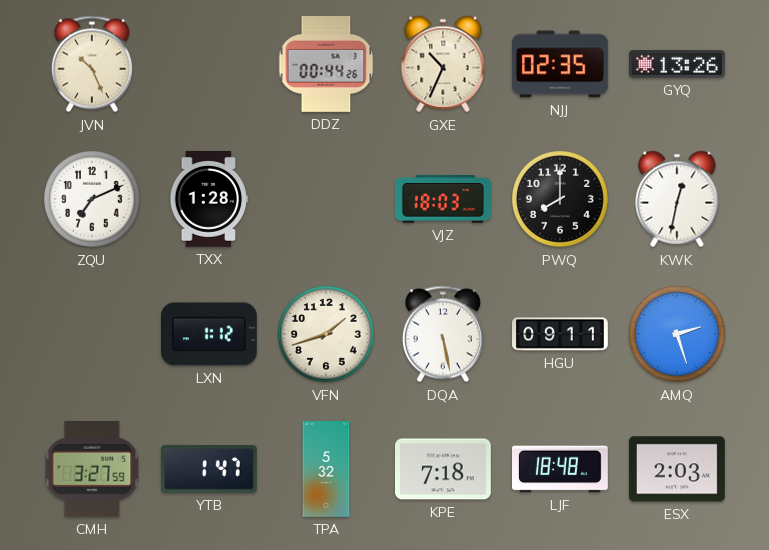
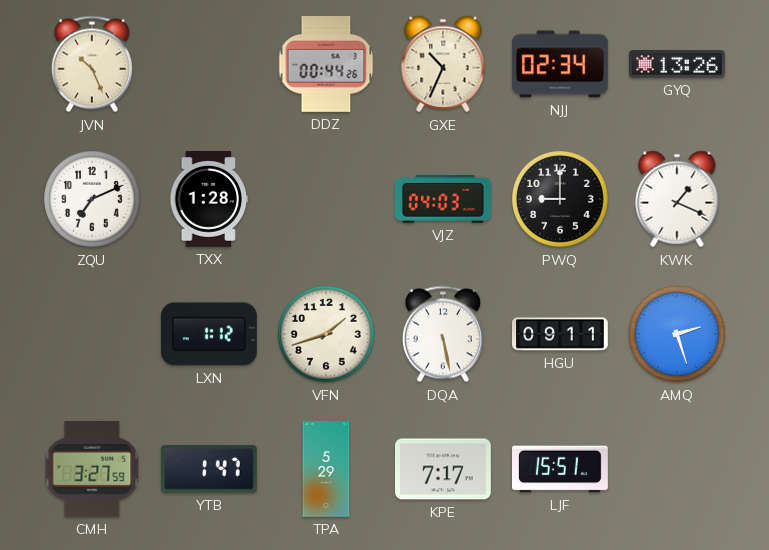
NJJ: 02:35 -> 02:34
VJZ: 18:03 -> 04:03
PWQ: 8:00 -> 9:00
KWK: 12:32 -> 1:19
TPA: 5:32 -> 5:29
KPE: 7:18 -> 7:17
LJF: 18:48 -> 15:51
ESX: 2:03 -> none
